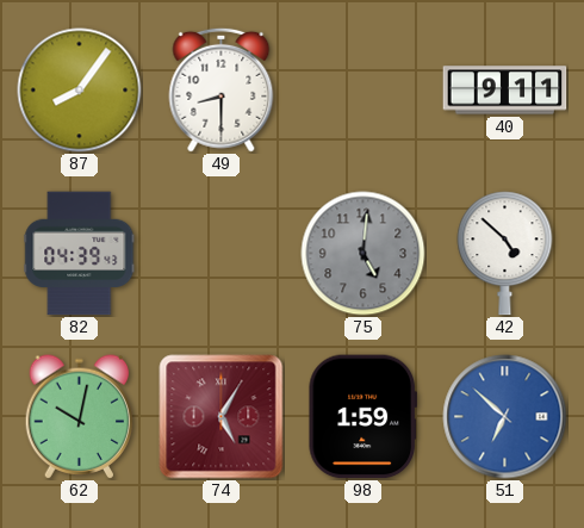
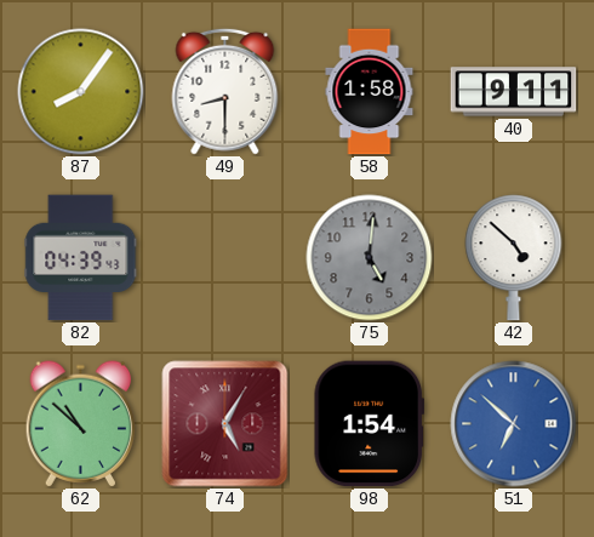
58: none -> 1:58
62: 10:02 -> 10:52
98: 1:59 -> 1:54
